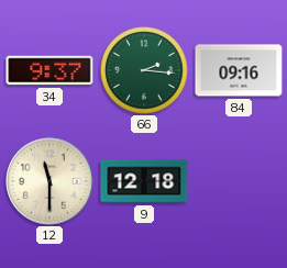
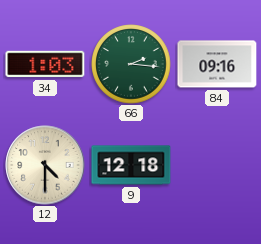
34: 9:37 -> 1:03
12: 11:30 -> 4:30
